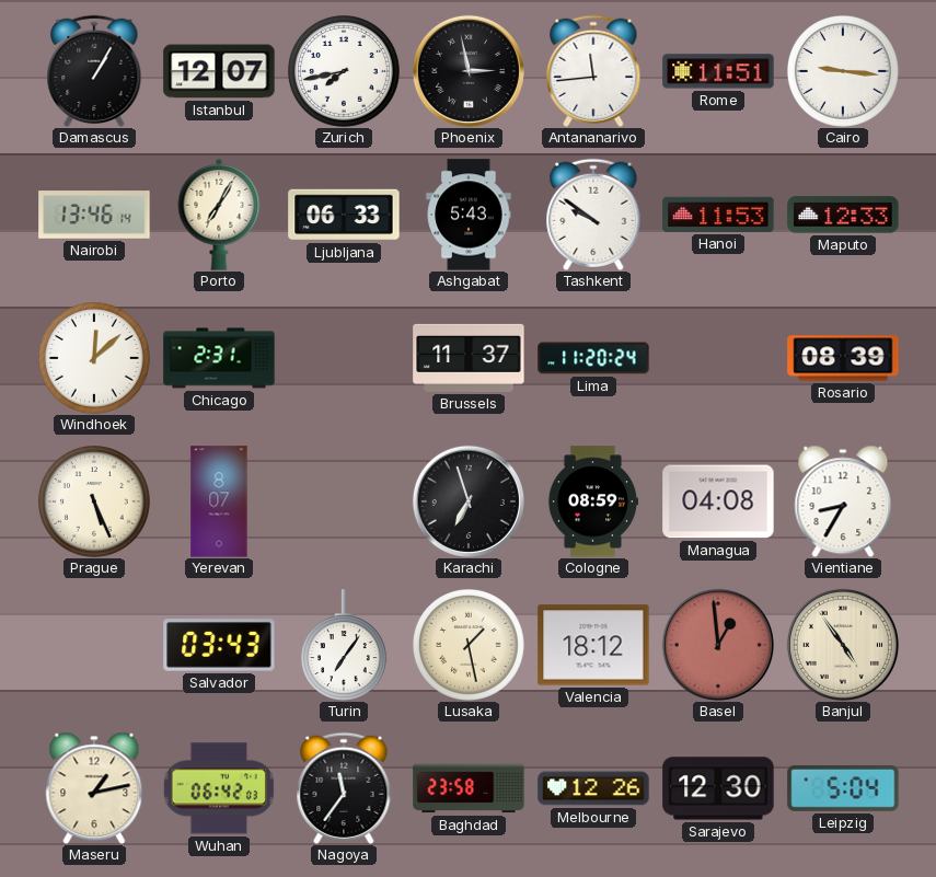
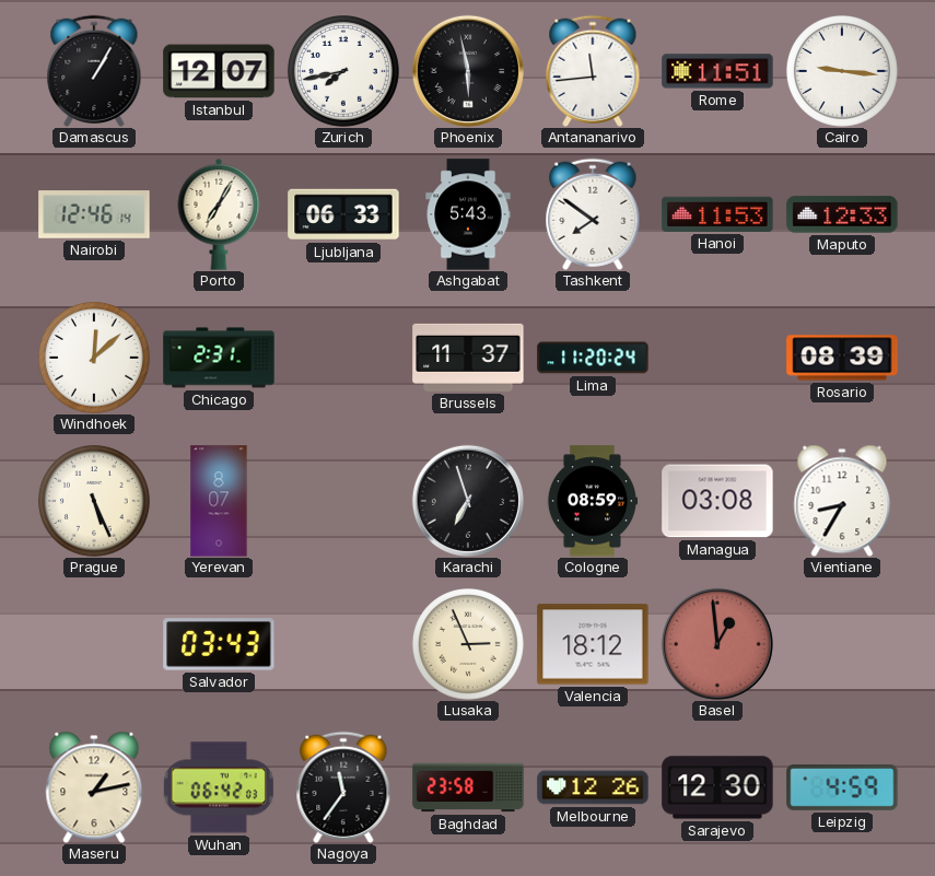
Phoenix: 2:58 -> 5:58
Nairobi: 13:46 -> 12:46
Tashkent: 9:51 -> 7:51
Managua: 04:08 -> 03:08
Turin: 7:06 -> none
Lusaka: 1:28 -> 2:56
Banjul: 4:54 -> none
Leipzig: 5:04 -> 4:59
